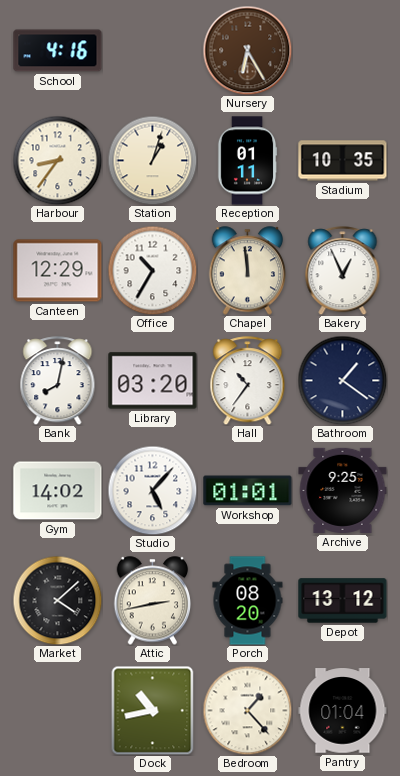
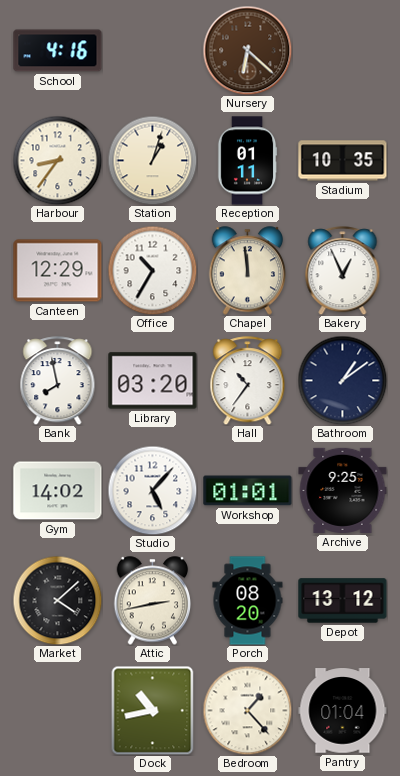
Nursery: 6:25 -> 6:22
Bank: 8:02 -> 7:58
Bathroom: 1:21 -> 1:09
